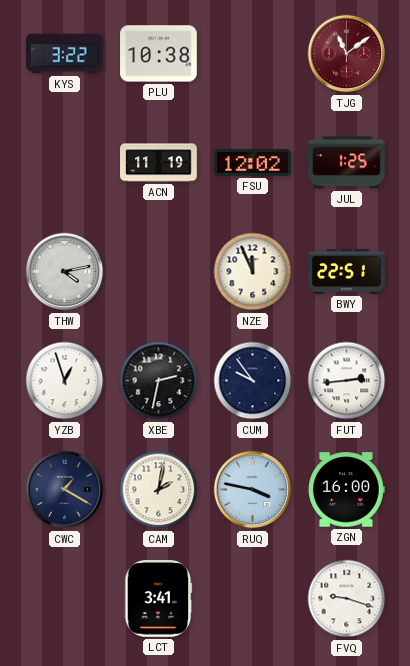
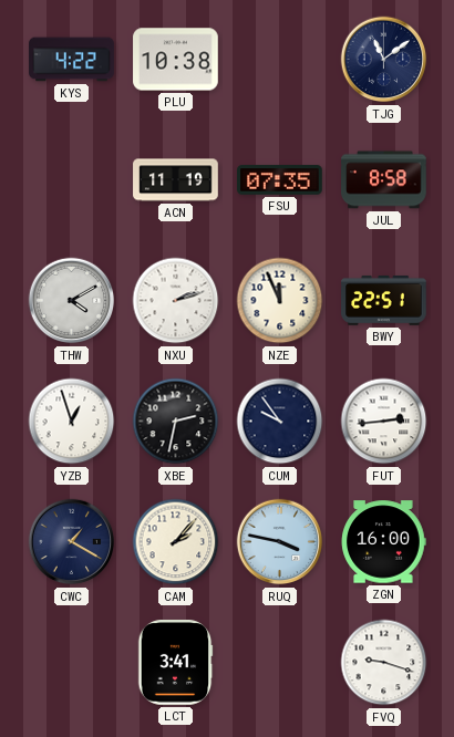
KYS: 3:22 -> 4:22
TJG dial: burgundy -> navy
FSU: 12:02 -> 07:35
JUL: 1:25 -> 8:58
THW: 4:13 -> 4:10
NXU: none -> 2:12
CAM: 2:02 -> 2:07
